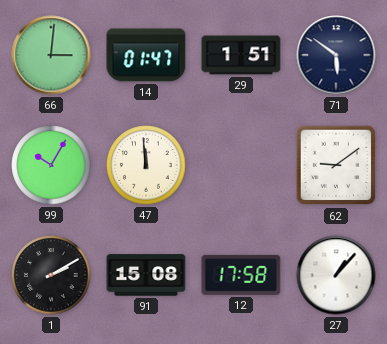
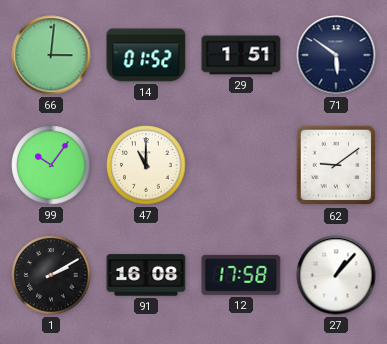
14: 01:47 -> 01:52
99: 10:05 -> 10:06
47: 11:59 -> 11:00
91: 15:08 -> 16:08
